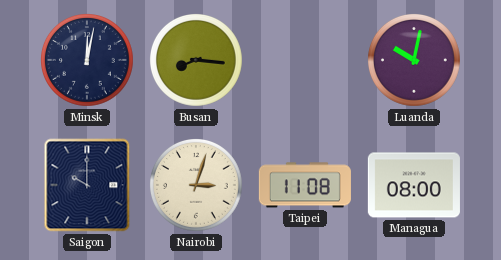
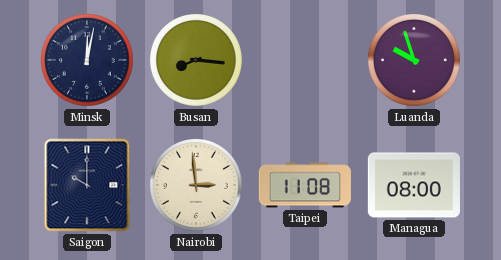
Luanda: 10:02 -> 9:57
Nairobi: 3:03 -> 2:59
